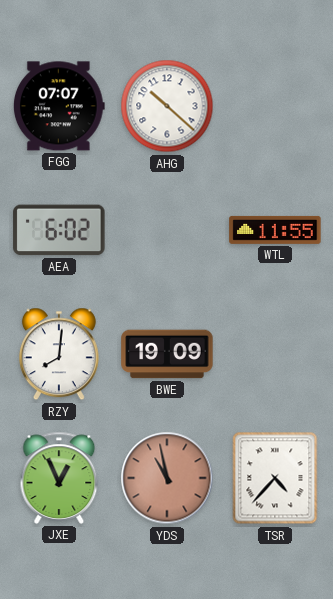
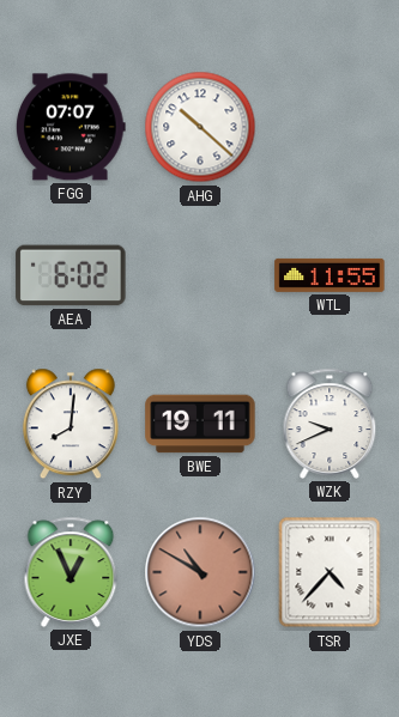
BWE: 19:09 -> 19:11
WZK: none -> 9:41
YDS: 10:58 -> 10:50
